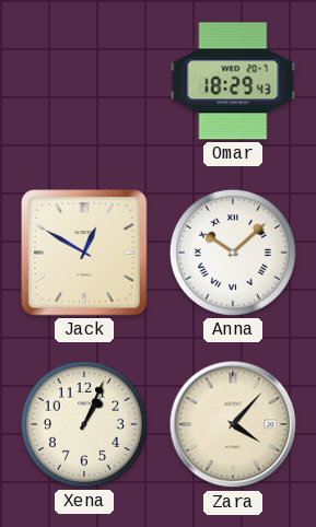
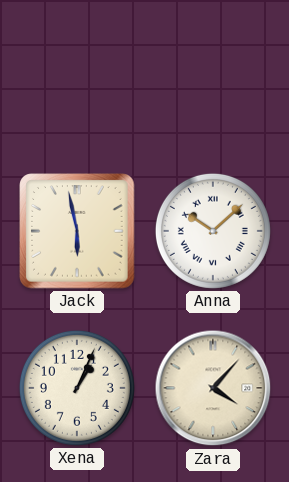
Omar: 18:29 -> none
Jack: 12:50 -> 5:58
